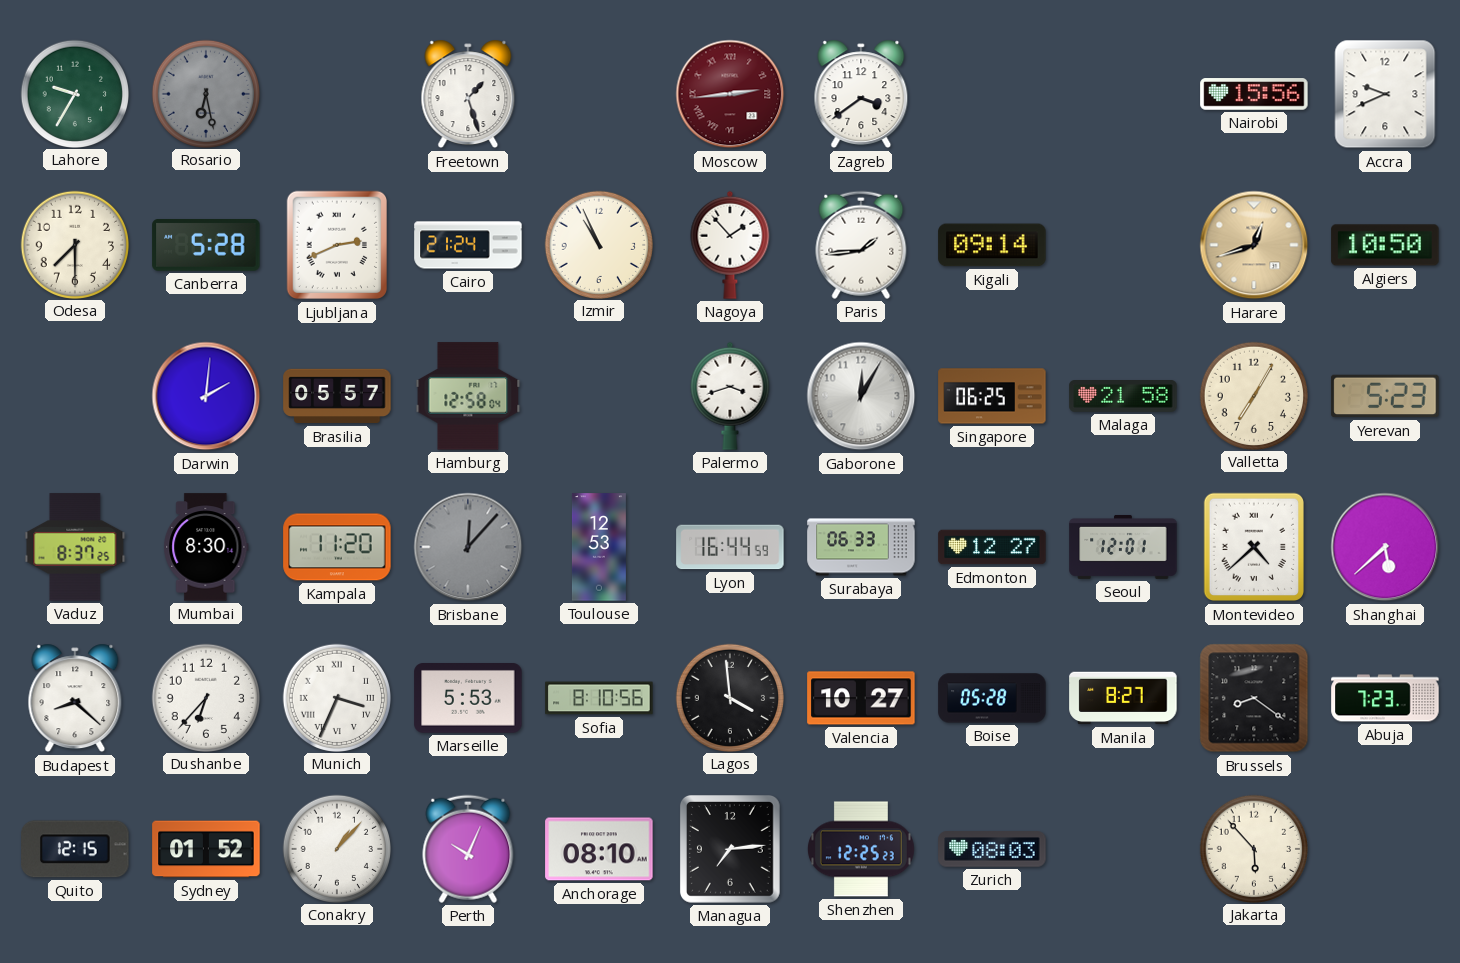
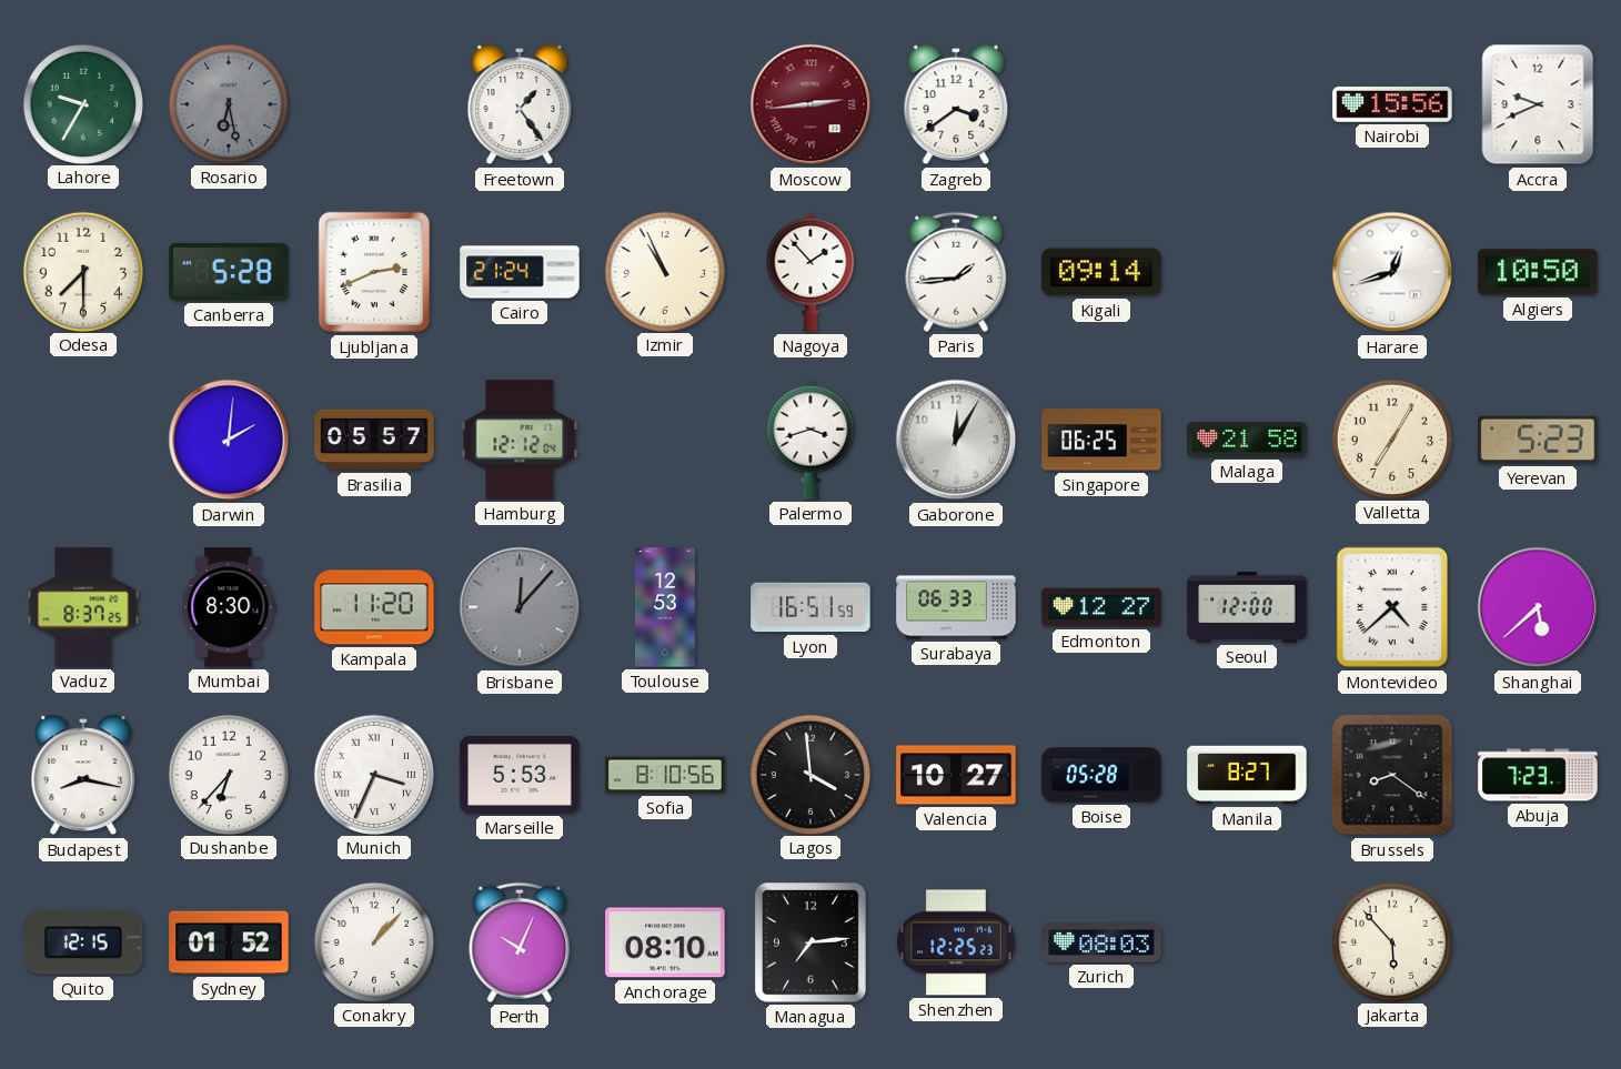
Freetown: 1:27 -> 1:24
Harare dial: champagne -> white
Hamburg: 12:58 -> 12:12
Lyon: 16:44 -> 16:51
Seoul: 12:01 -> 12:00
Budapest: 8:22 -> 8:17
